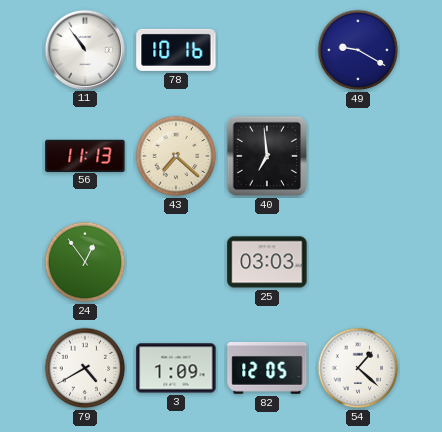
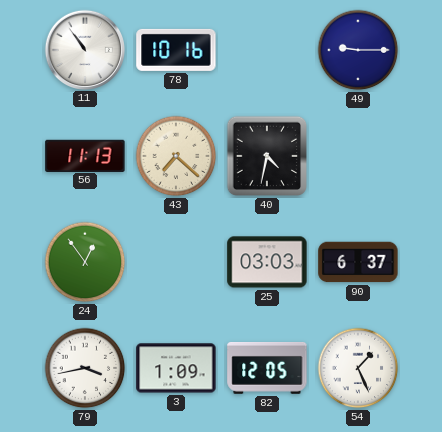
49: 9:20 -> 9:15
40: 6:59 -> 4:32
90: none -> 6:37
79: 4:40 -> 3:43
54: 1:22 -> 1:26
